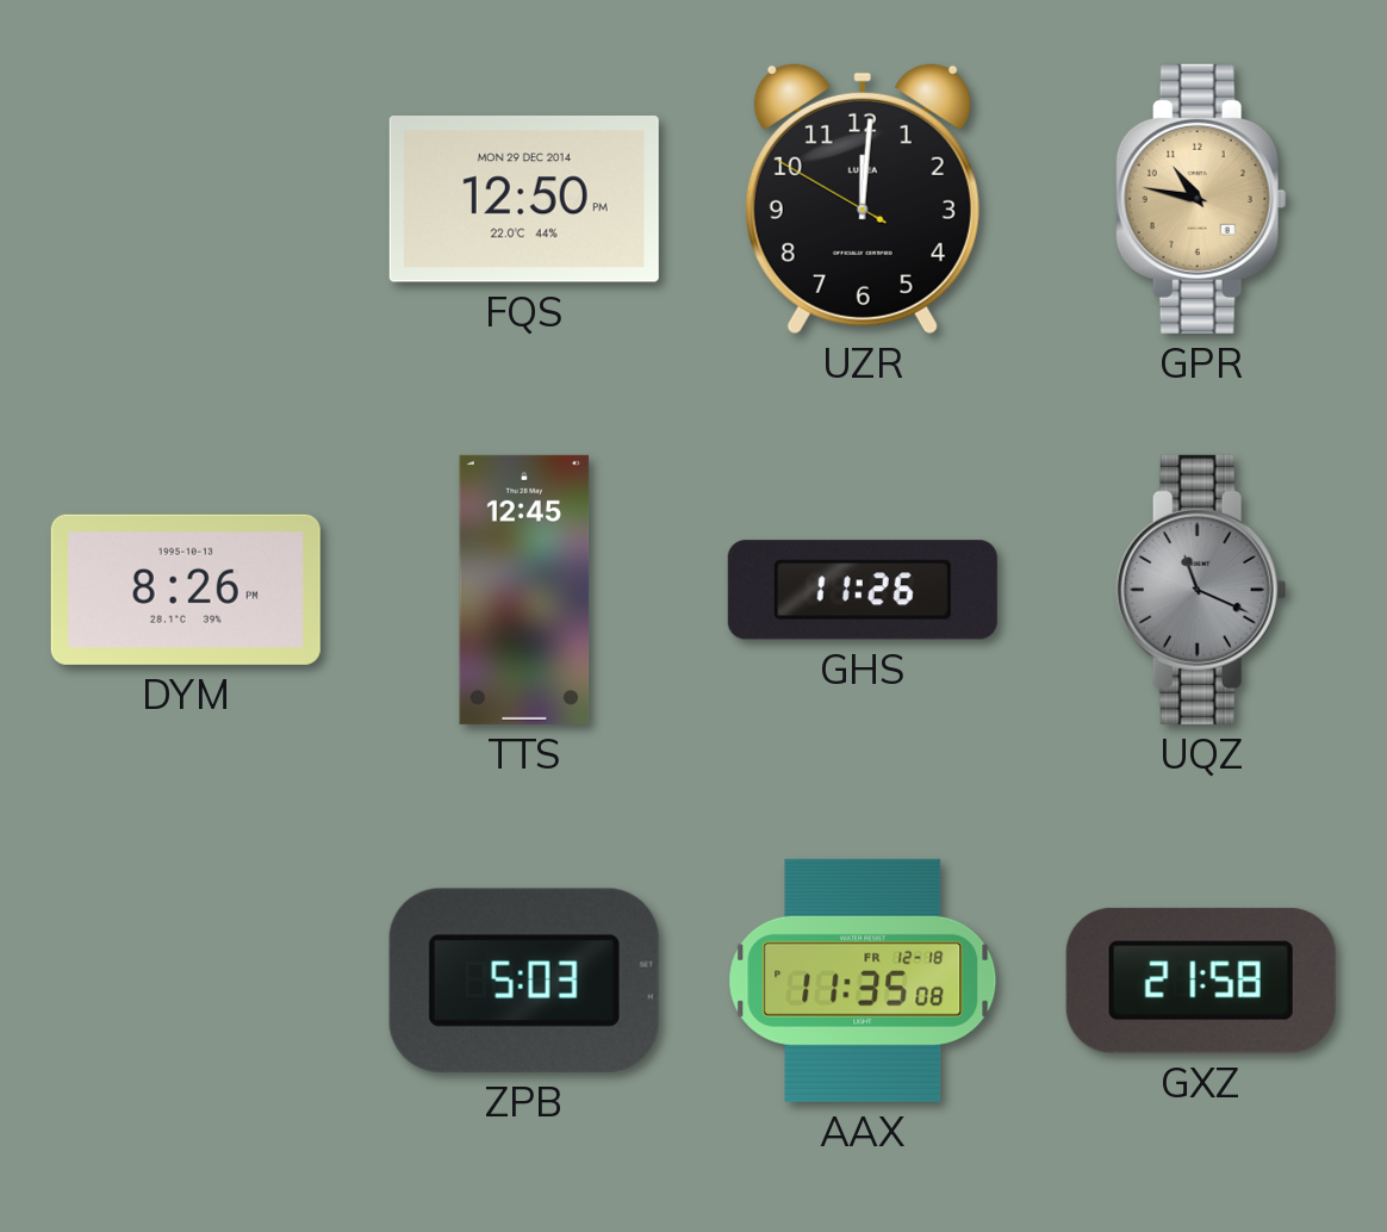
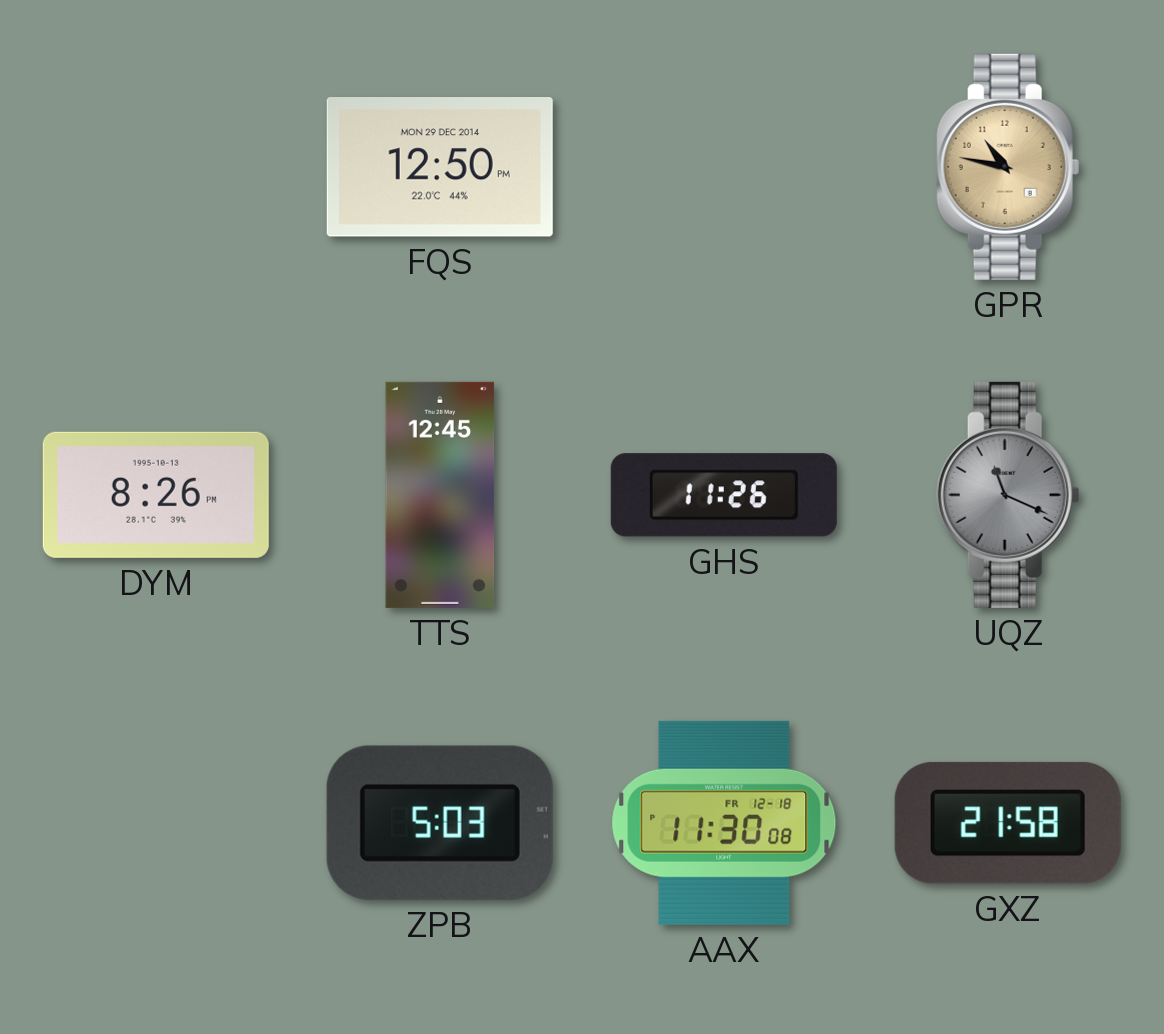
UZR: 12:00 -> none
AAX: 11:35 -> 11:30
